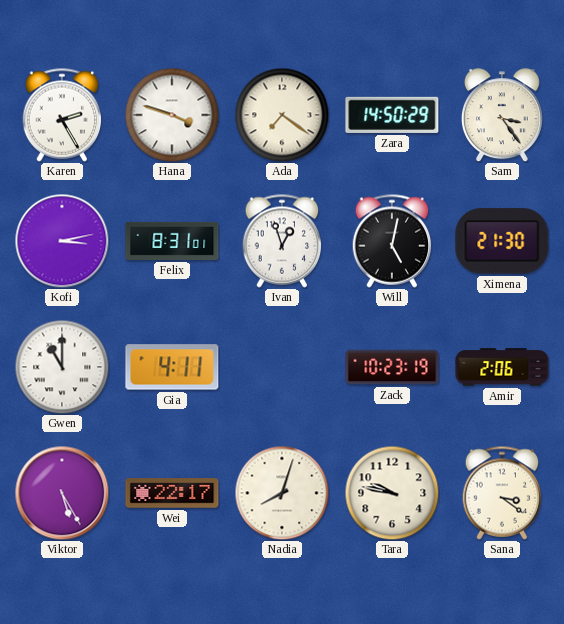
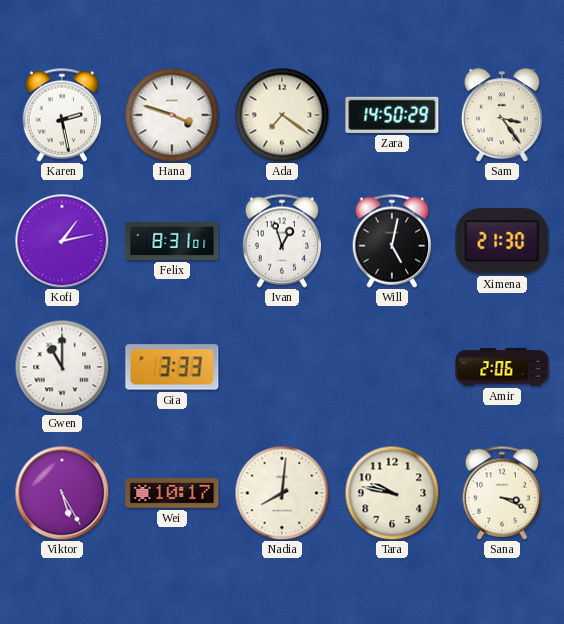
Karen: 2:25 -> 2:28
Kofi: 3:13 -> 1:13
Gia: 4:11 -> 3:33
Zack: 10:23 -> none
Wei: 22:17 -> 10:17
Nadia: 8:03 -> 8:01
Sana: 3:21 -> 3:19
